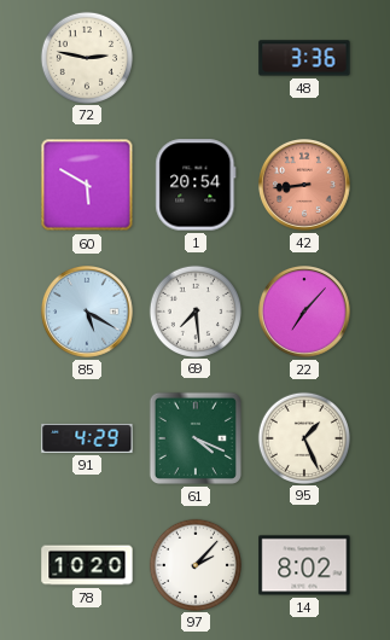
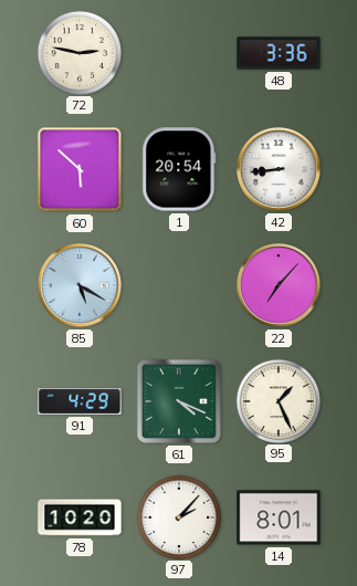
60: 5:50 -> 5:52
42 dial: salmon -> white
69: 7:29 -> none
14: 8:02 -> 8:01
